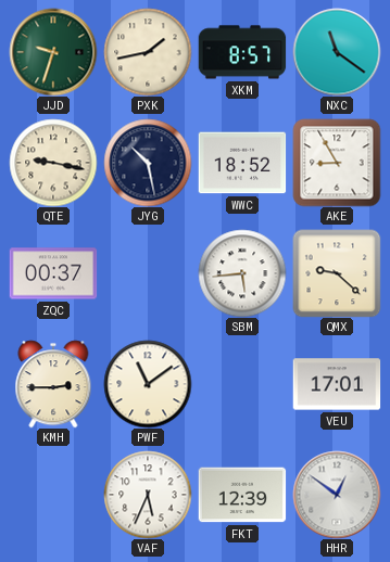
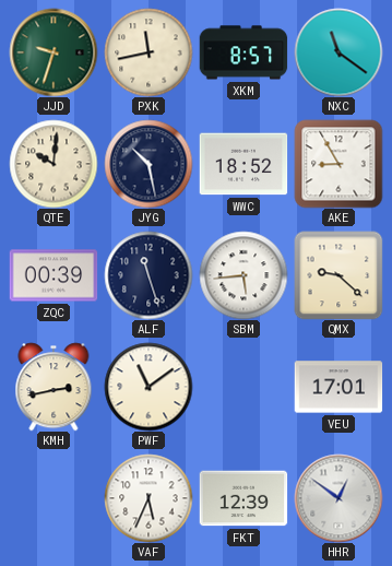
PXK: 1:43 -> 11:43
QTE: 9:17 -> 10:01
ZQC: 00:37 -> 00:39
ALF: none -> 11:27
KMH: 2:45 -> 2:43
